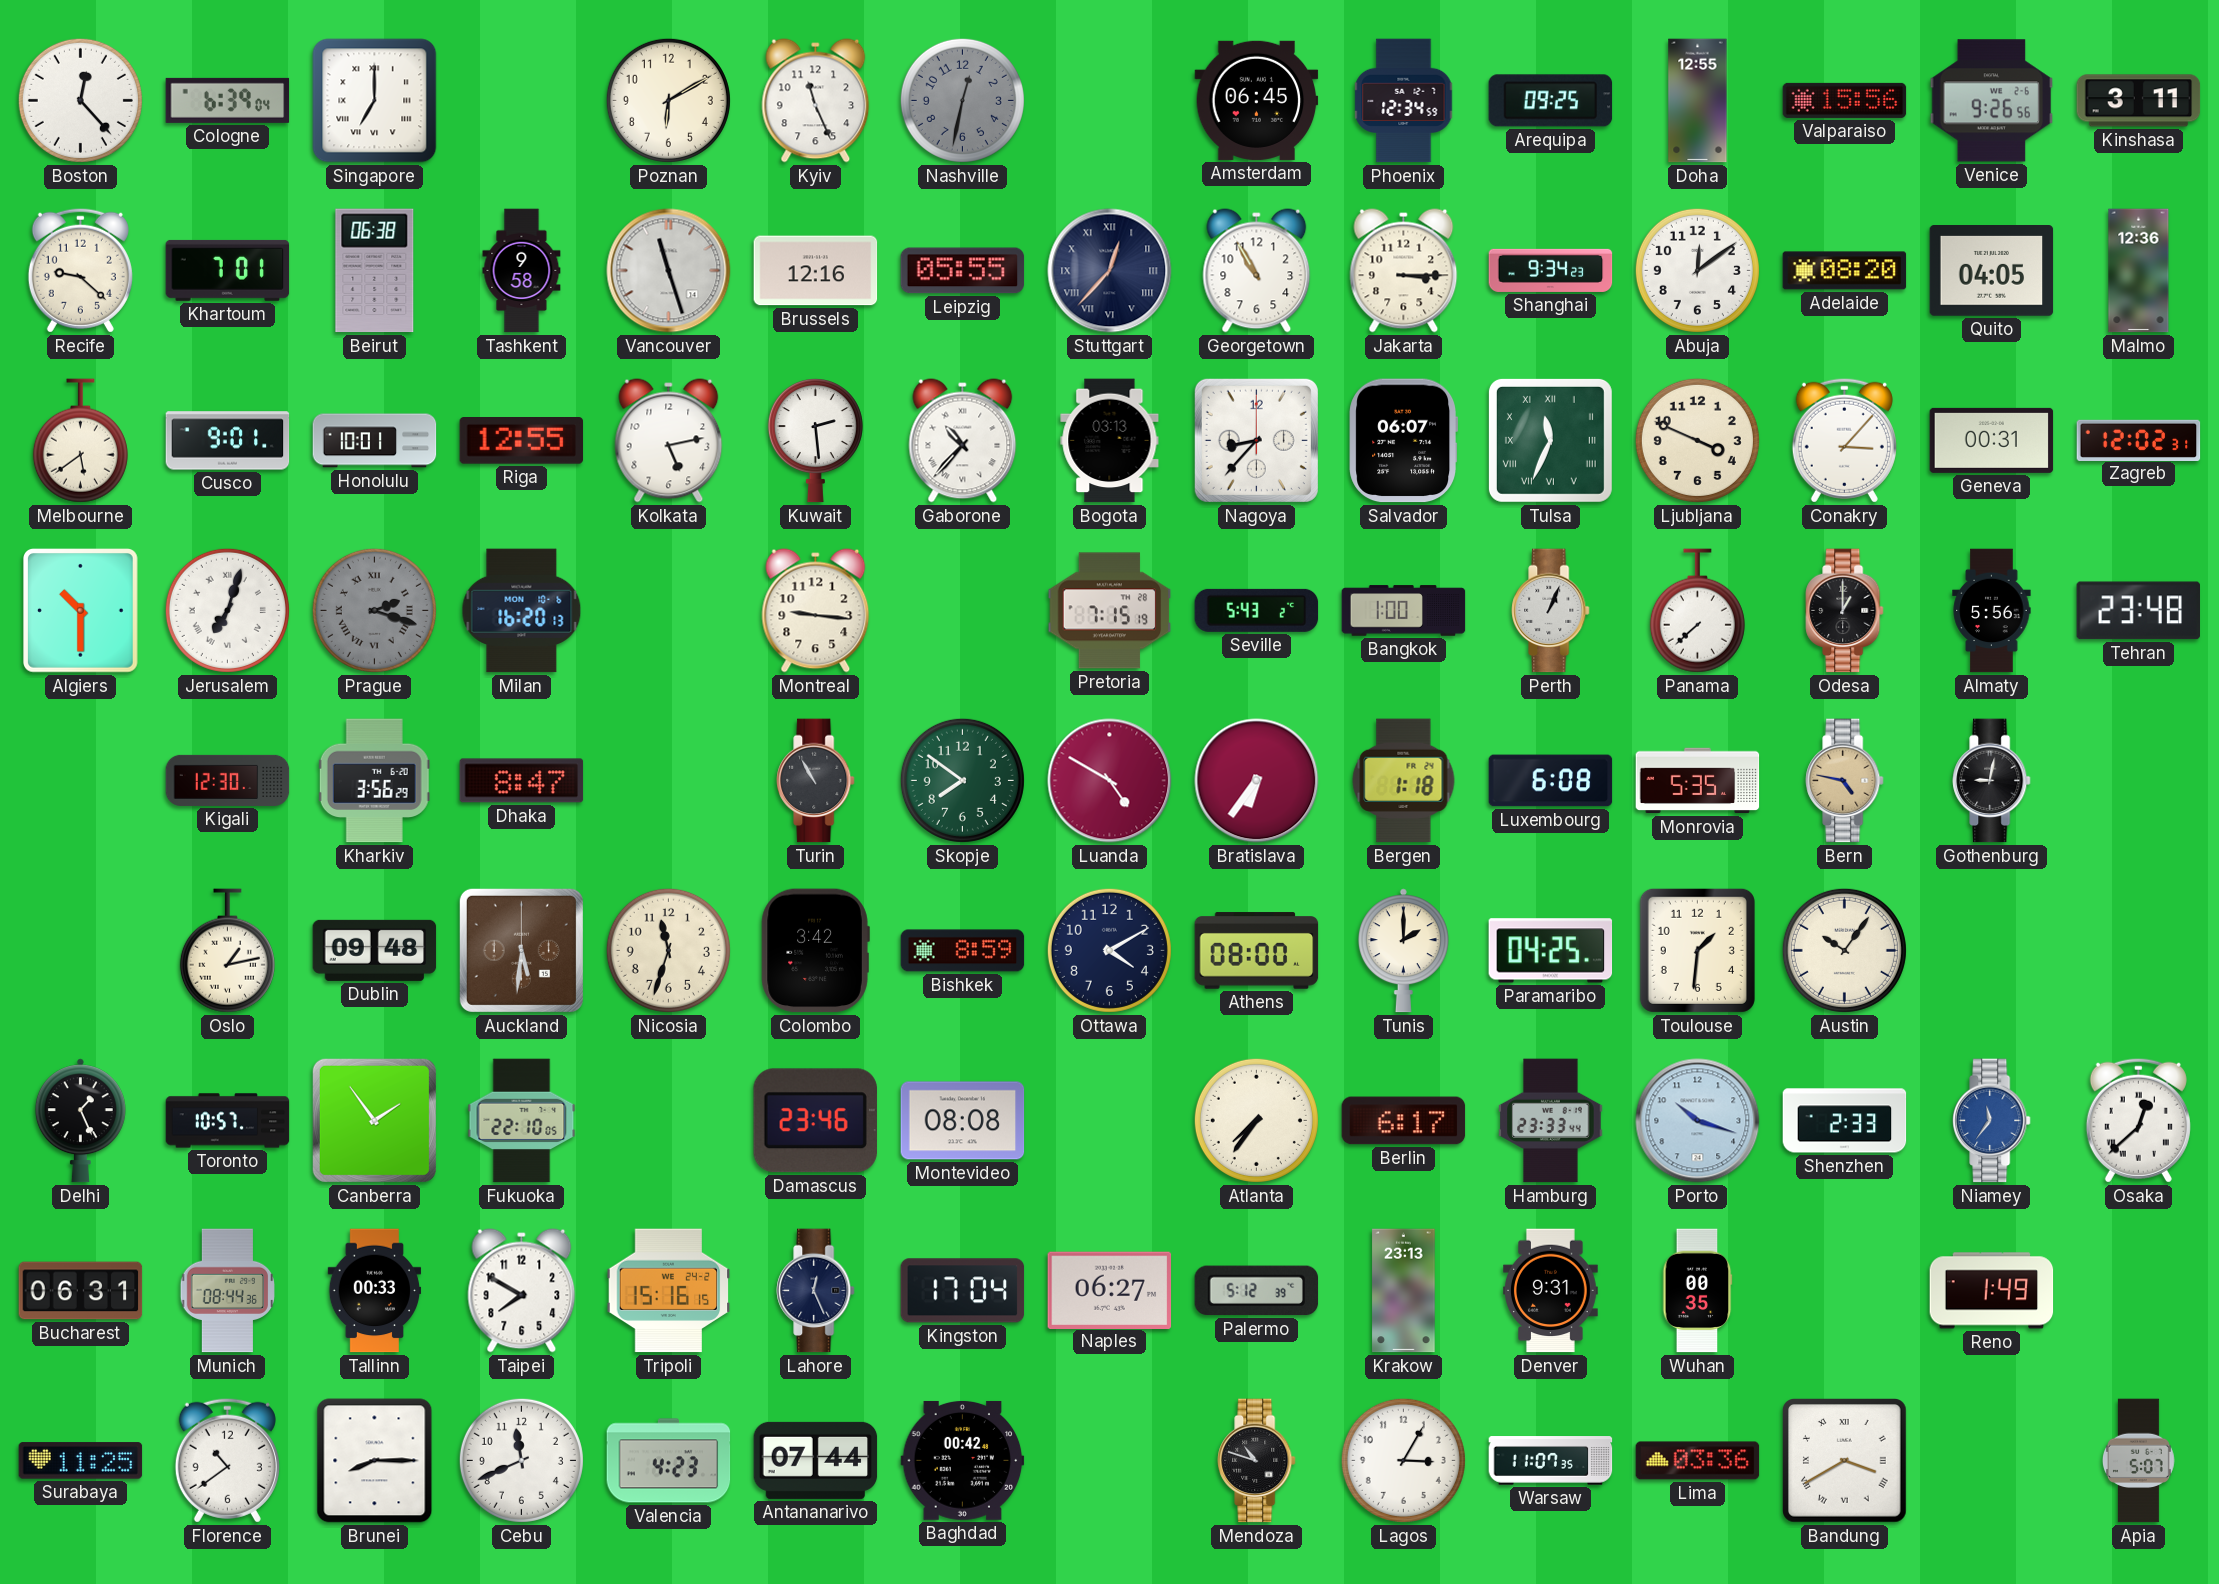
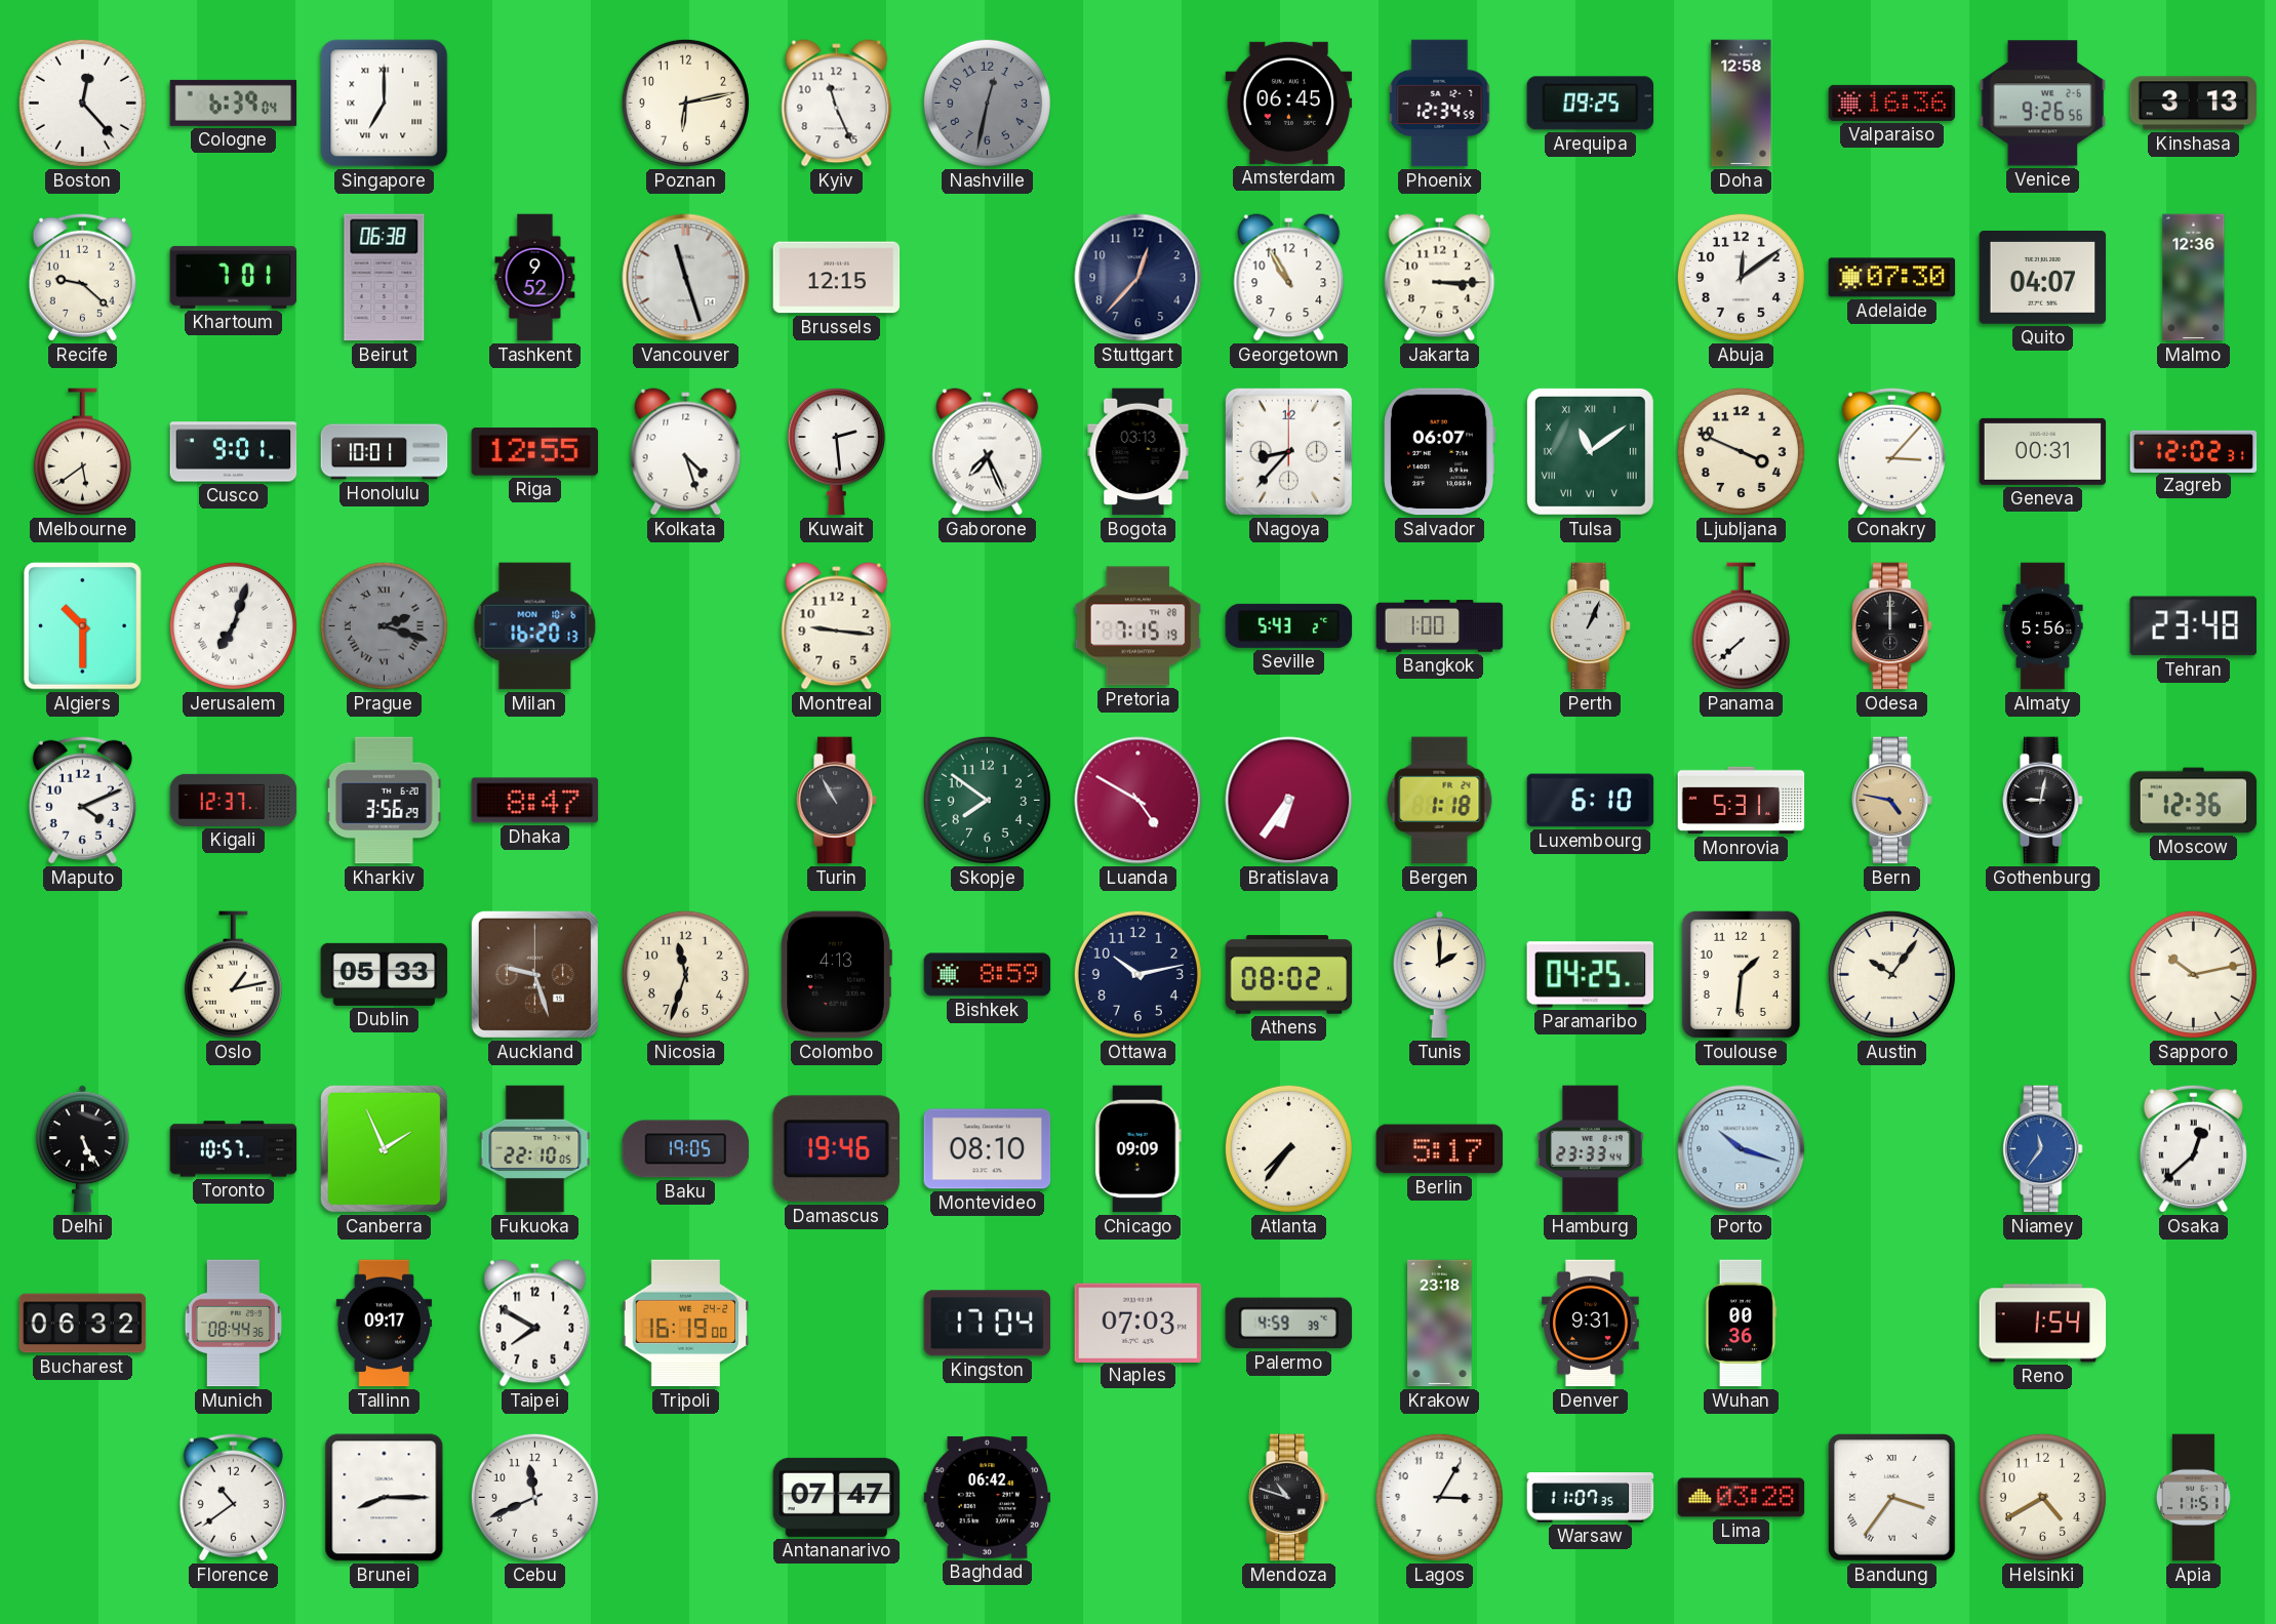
Poznan: 6:10 -> 6:13
Doha: 12:55 -> 12:58
Valparaiso: 15:56 -> 16:36
Kinshasa: 3:11 -> 3:13
Tashkent: 9:58 -> 9:52
Brussels: 12:16 -> 12:15
Leipzig: 05:55 -> none
Stuttgart numerals: Roman -> Arabic
Shanghai: 9:34 -> none
Adelaide: 08:20 -> 07:30
Quito: 04:05 -> 04:07
Kolkata: 5:13 -> 4:27
Gaborone: 10:37 -> 7:26
Tulsa: 11:34 -> 11:09
Odesa: 1:00 -> 12:00
Maputo: none -> 4:11
Kigali: 12:30 -> 12:37
Luxembourg: 6:08 -> 6:10
Monrovia: 5:35 -> 5:31
Moscow: none -> 12:36
Dublin: 09:48 -> 05:33
Auckland: 5:31 -> 9:27
Colombo: 3:42 -> 4:13
Ottawa: 4:10 -> 10:13
Athens: 08:00 -> 08:02
Sapporo: none -> 10:13
Delhi: 1:26 -> 5:26
Canberra: 1:54 -> 1:56
Baku: none -> 19:05
Damascus: 23:46 -> 19:46
Montevideo: 08:08 -> 08:10
Chicago: none -> 09:09
Berlin: 6:17 -> 5:17
Shenzhen: 2:33 -> none
Bucharest: 06:31 -> 06:32
Tallinn: 00:33 -> 09:17
Tripoli: 15:16 -> 16:19
Lahore: 12:26 -> none
Naples: 06:27 -> 07:03
Palermo: 5:12 -> 4:59
Krakow: 23:13 -> 23:18
Wuhan: 00:35 -> 00:36
Reno: 1:49 -> 1:54
Surabaya: 11:25 -> none
Valencia: 4:23 -> none
Antananarivo: 07:44 -> 07:47
Baghdad: 00:42 -> 06:42
Lima: 03:36 -> 03:28
Bandung: 3:40 -> 3:36
Helsinki: none -> 4:40
Apia: 5:07 -> 11:51
